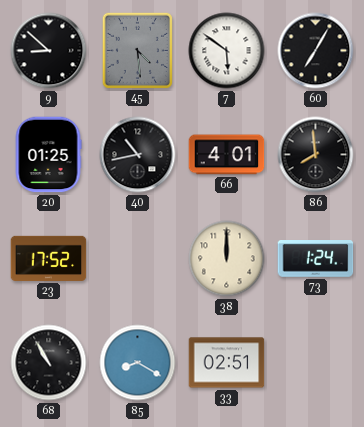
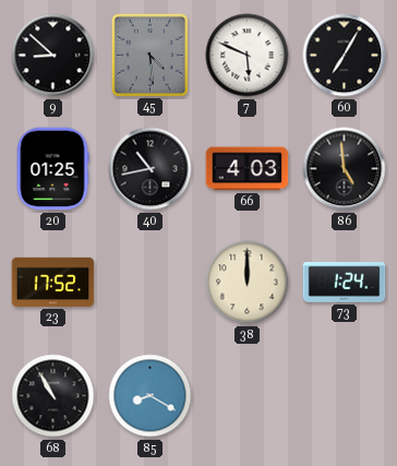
7: 5:51 -> 5:49
66: 4:01 -> 4:03
86: 7:59 -> 4:59
33: 02:51 -> none
